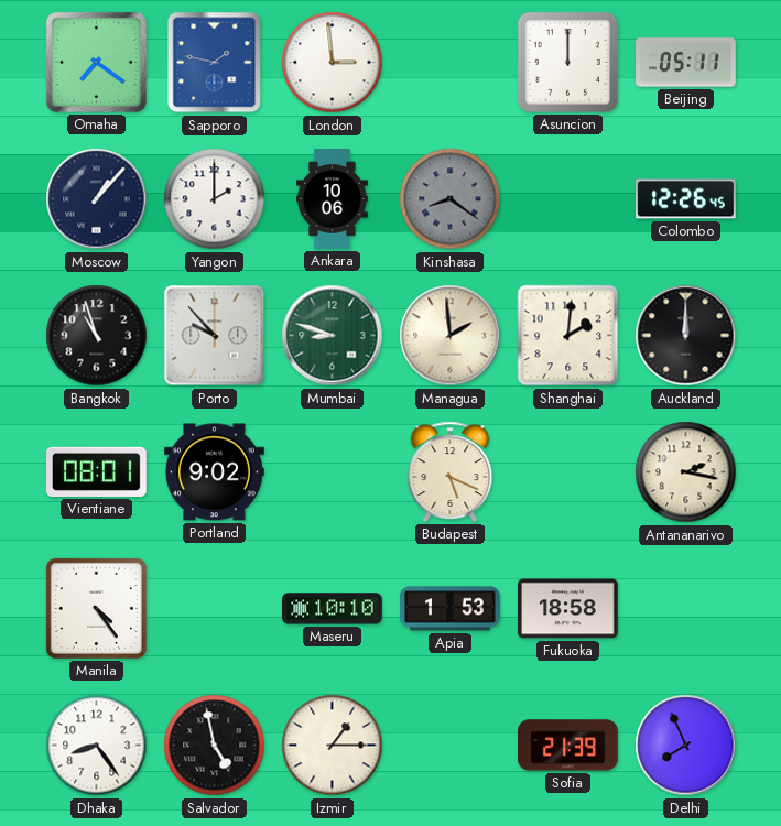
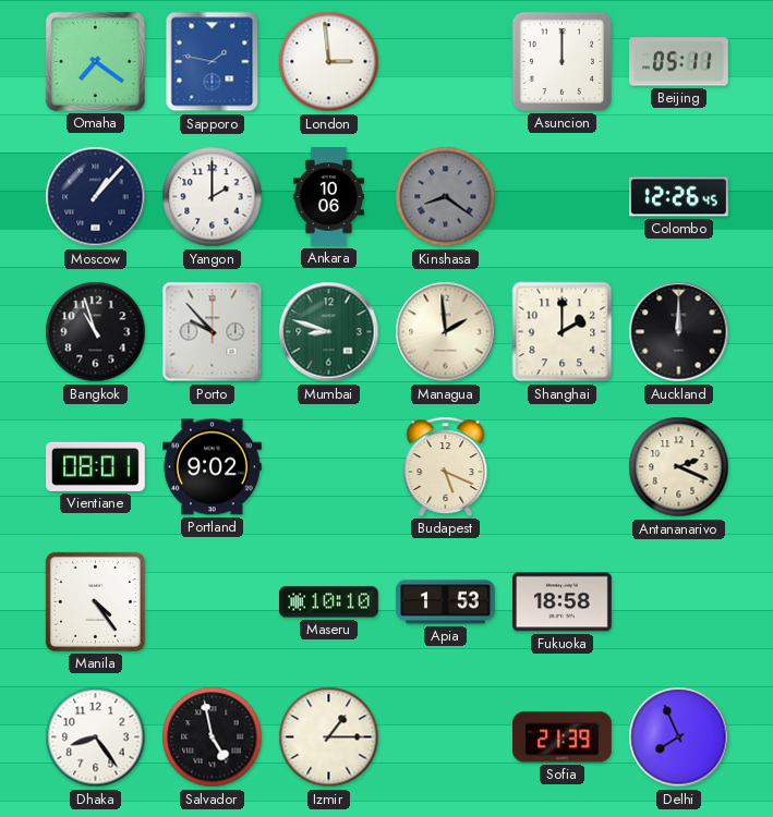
Shanghai: 2:01 -> 2:00
Antananarivo: 2:17 -> 2:19
